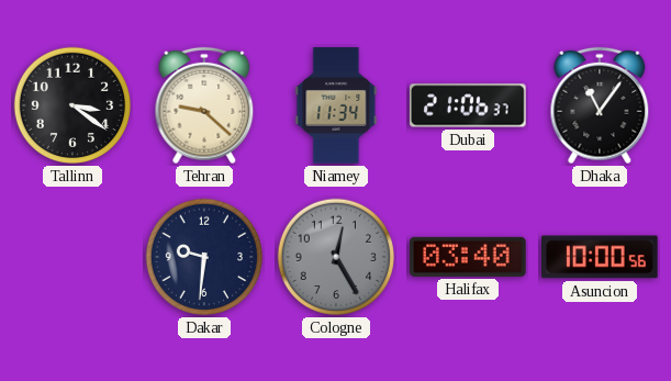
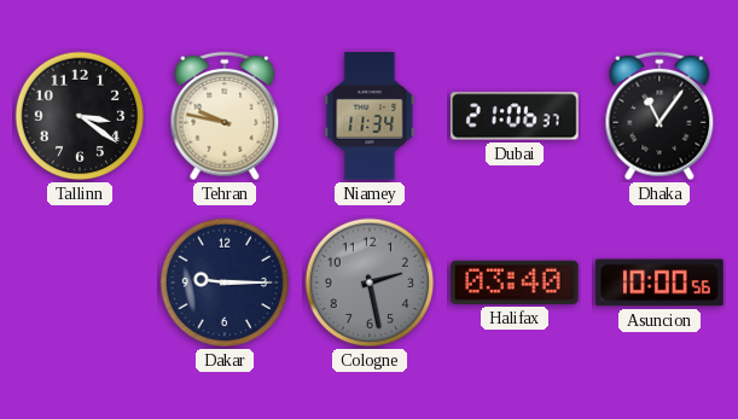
Tehran: 9:22 -> 9:47
Dakar: 9:31 -> 9:15
Cologne: 12:25 -> 2:28
